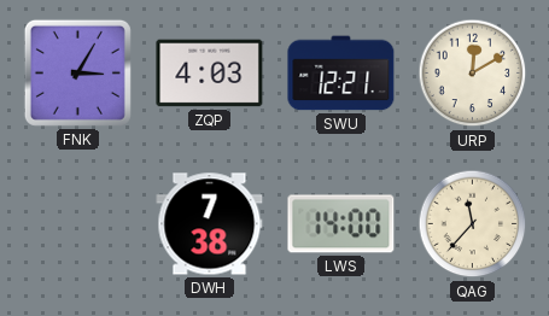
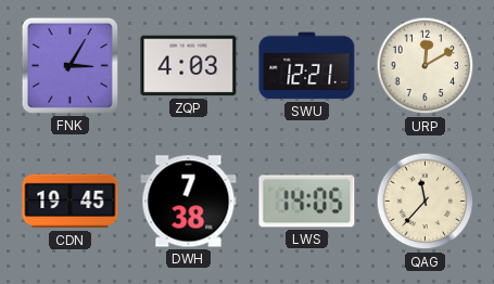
CDN: none -> 19:45
LWS: 14:00 -> 14:05
